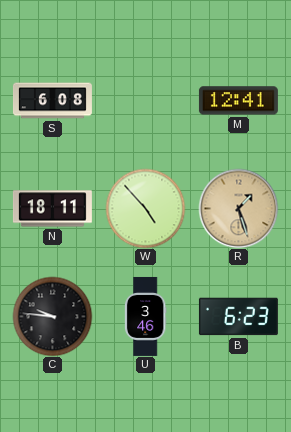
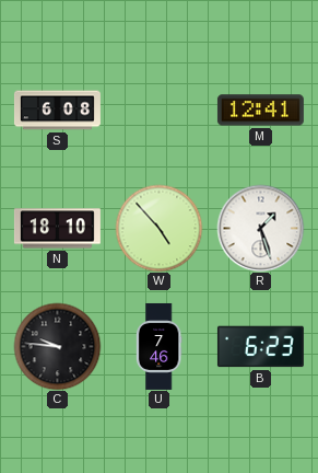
N: 18:11 -> 18:10
R dial: champagne -> white
U: 3:46 -> 7:46
